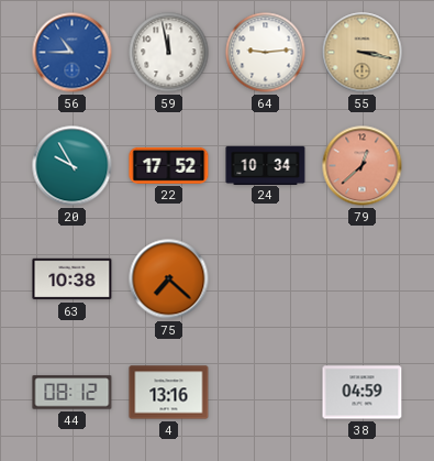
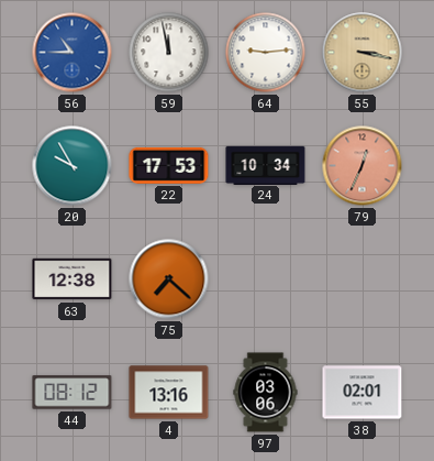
22: 17:52 -> 17:53
79: 12:38 -> 12:34
63: 10:38 -> 12:38
97: none -> 03:06
38: 04:59 -> 02:01
